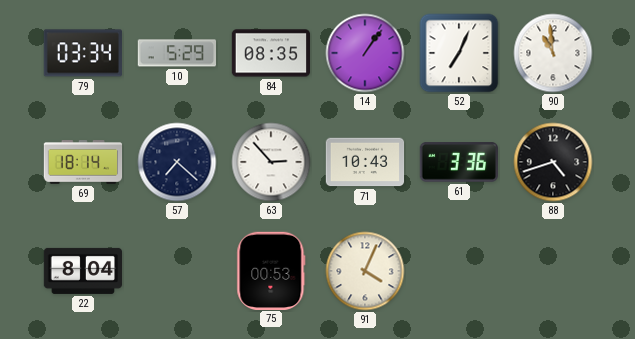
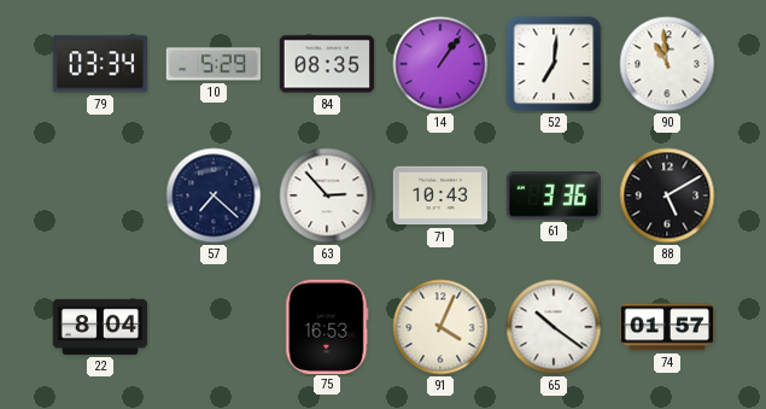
52: 7:04 -> 7:01
69: 18:14 -> none
88: 4:42 -> 5:10
75: 00:53 -> 16:53
65: none -> 10:21
74: none -> 01:57
